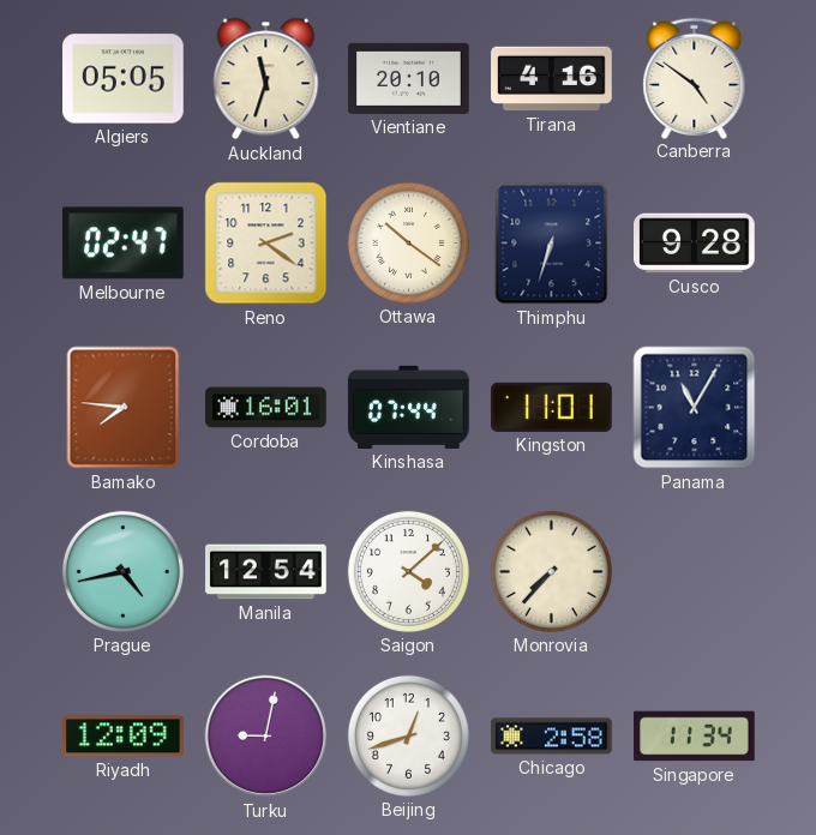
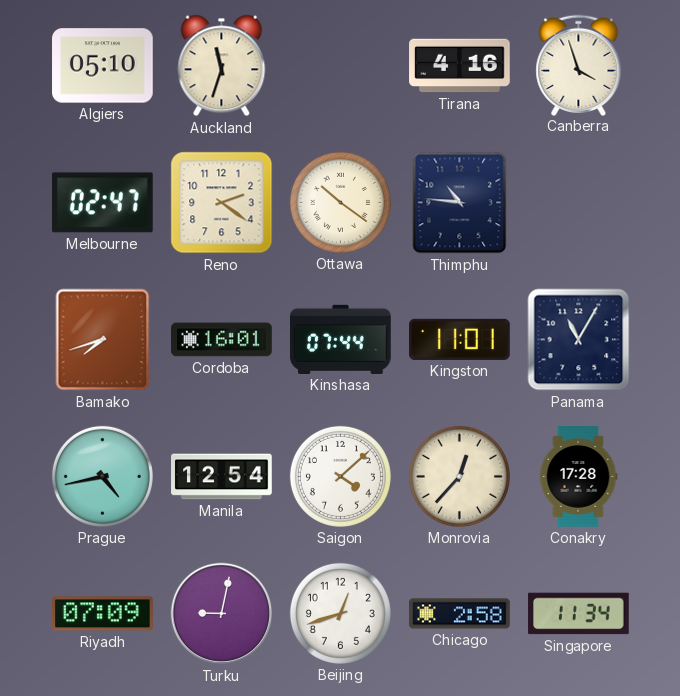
Algiers: 05:05 -> 05:10
Vientiane: 20:10 -> none
Canberra: 4:51 -> 3:57
Thimphu: 6:33 -> 10:46
Cusco: 9:28 -> none
Bamako: 7:46 -> 7:42
Monrovia: 7:37 -> 12:37
Conakry: none -> 17:28
Riyadh: 12:09 -> 07:09
